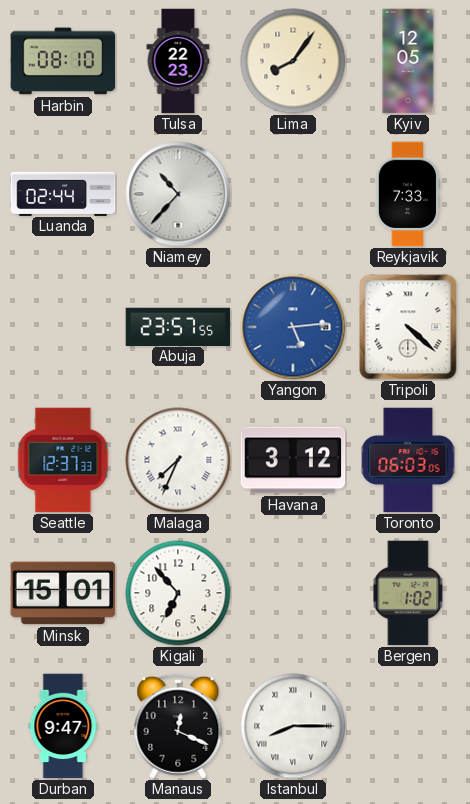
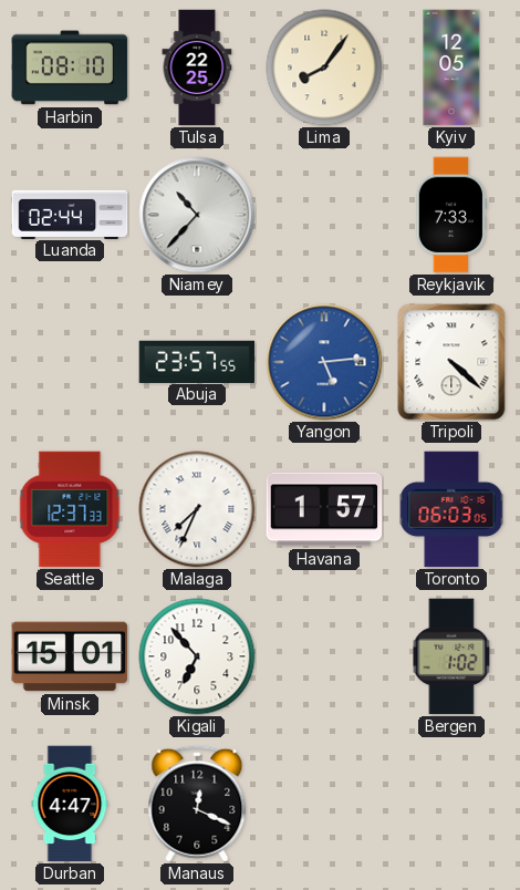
Tulsa: 22:23 -> 22:25
Havana: 3:12 -> 1:57
Durban: 9:47 -> 4:47
Istanbul: 8:15 -> none
